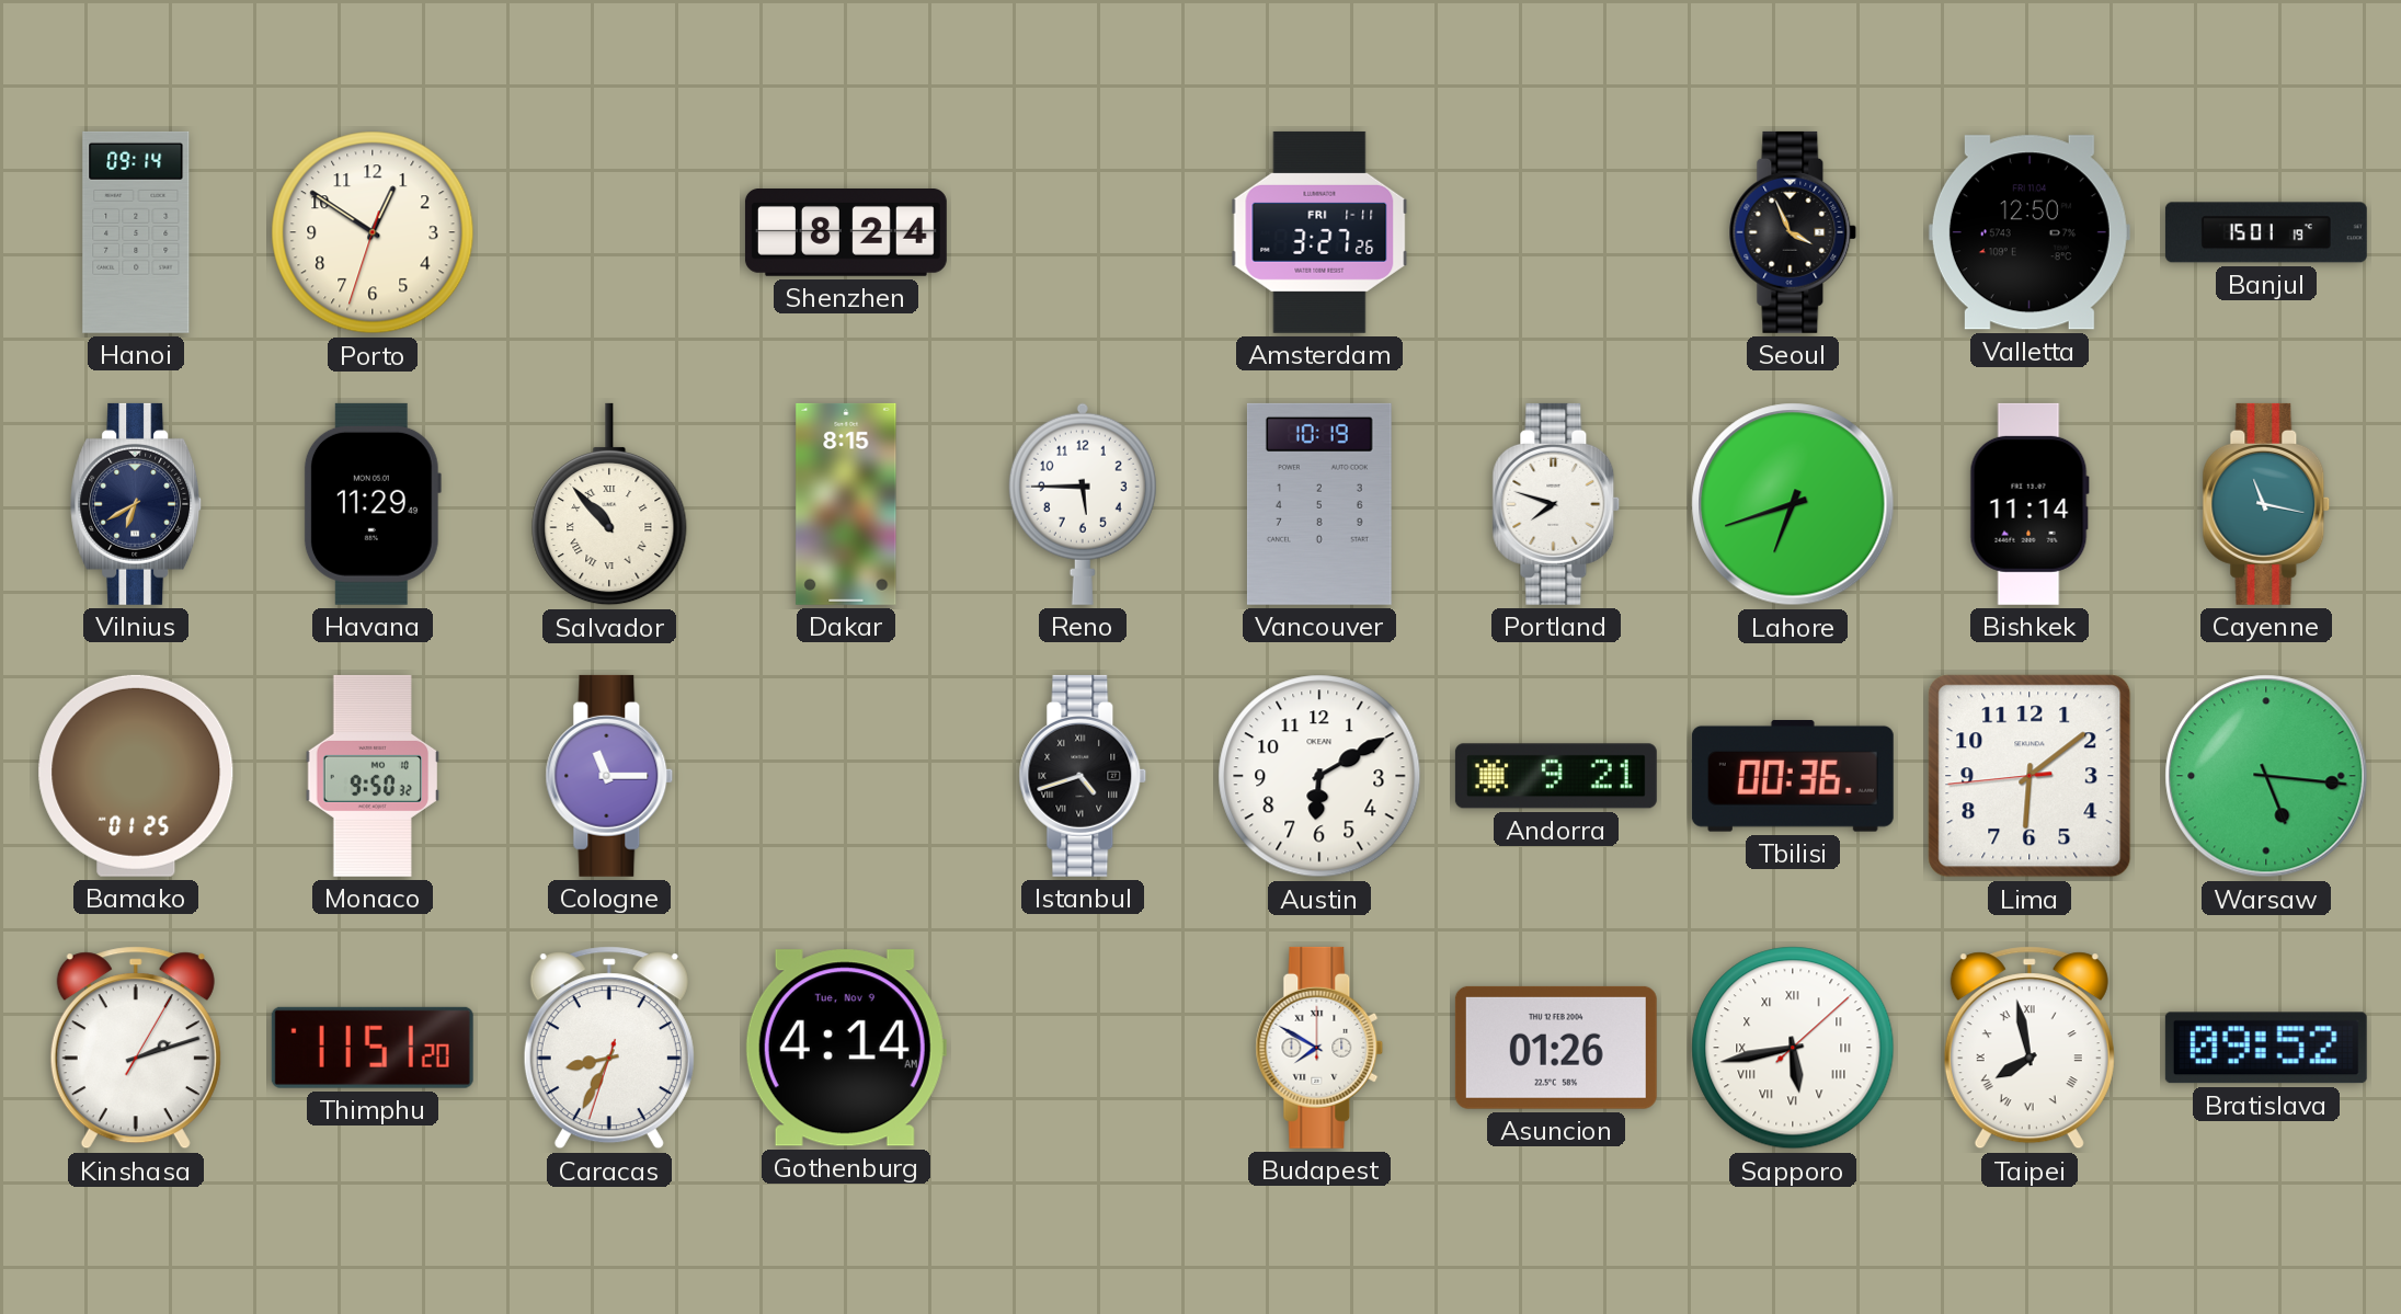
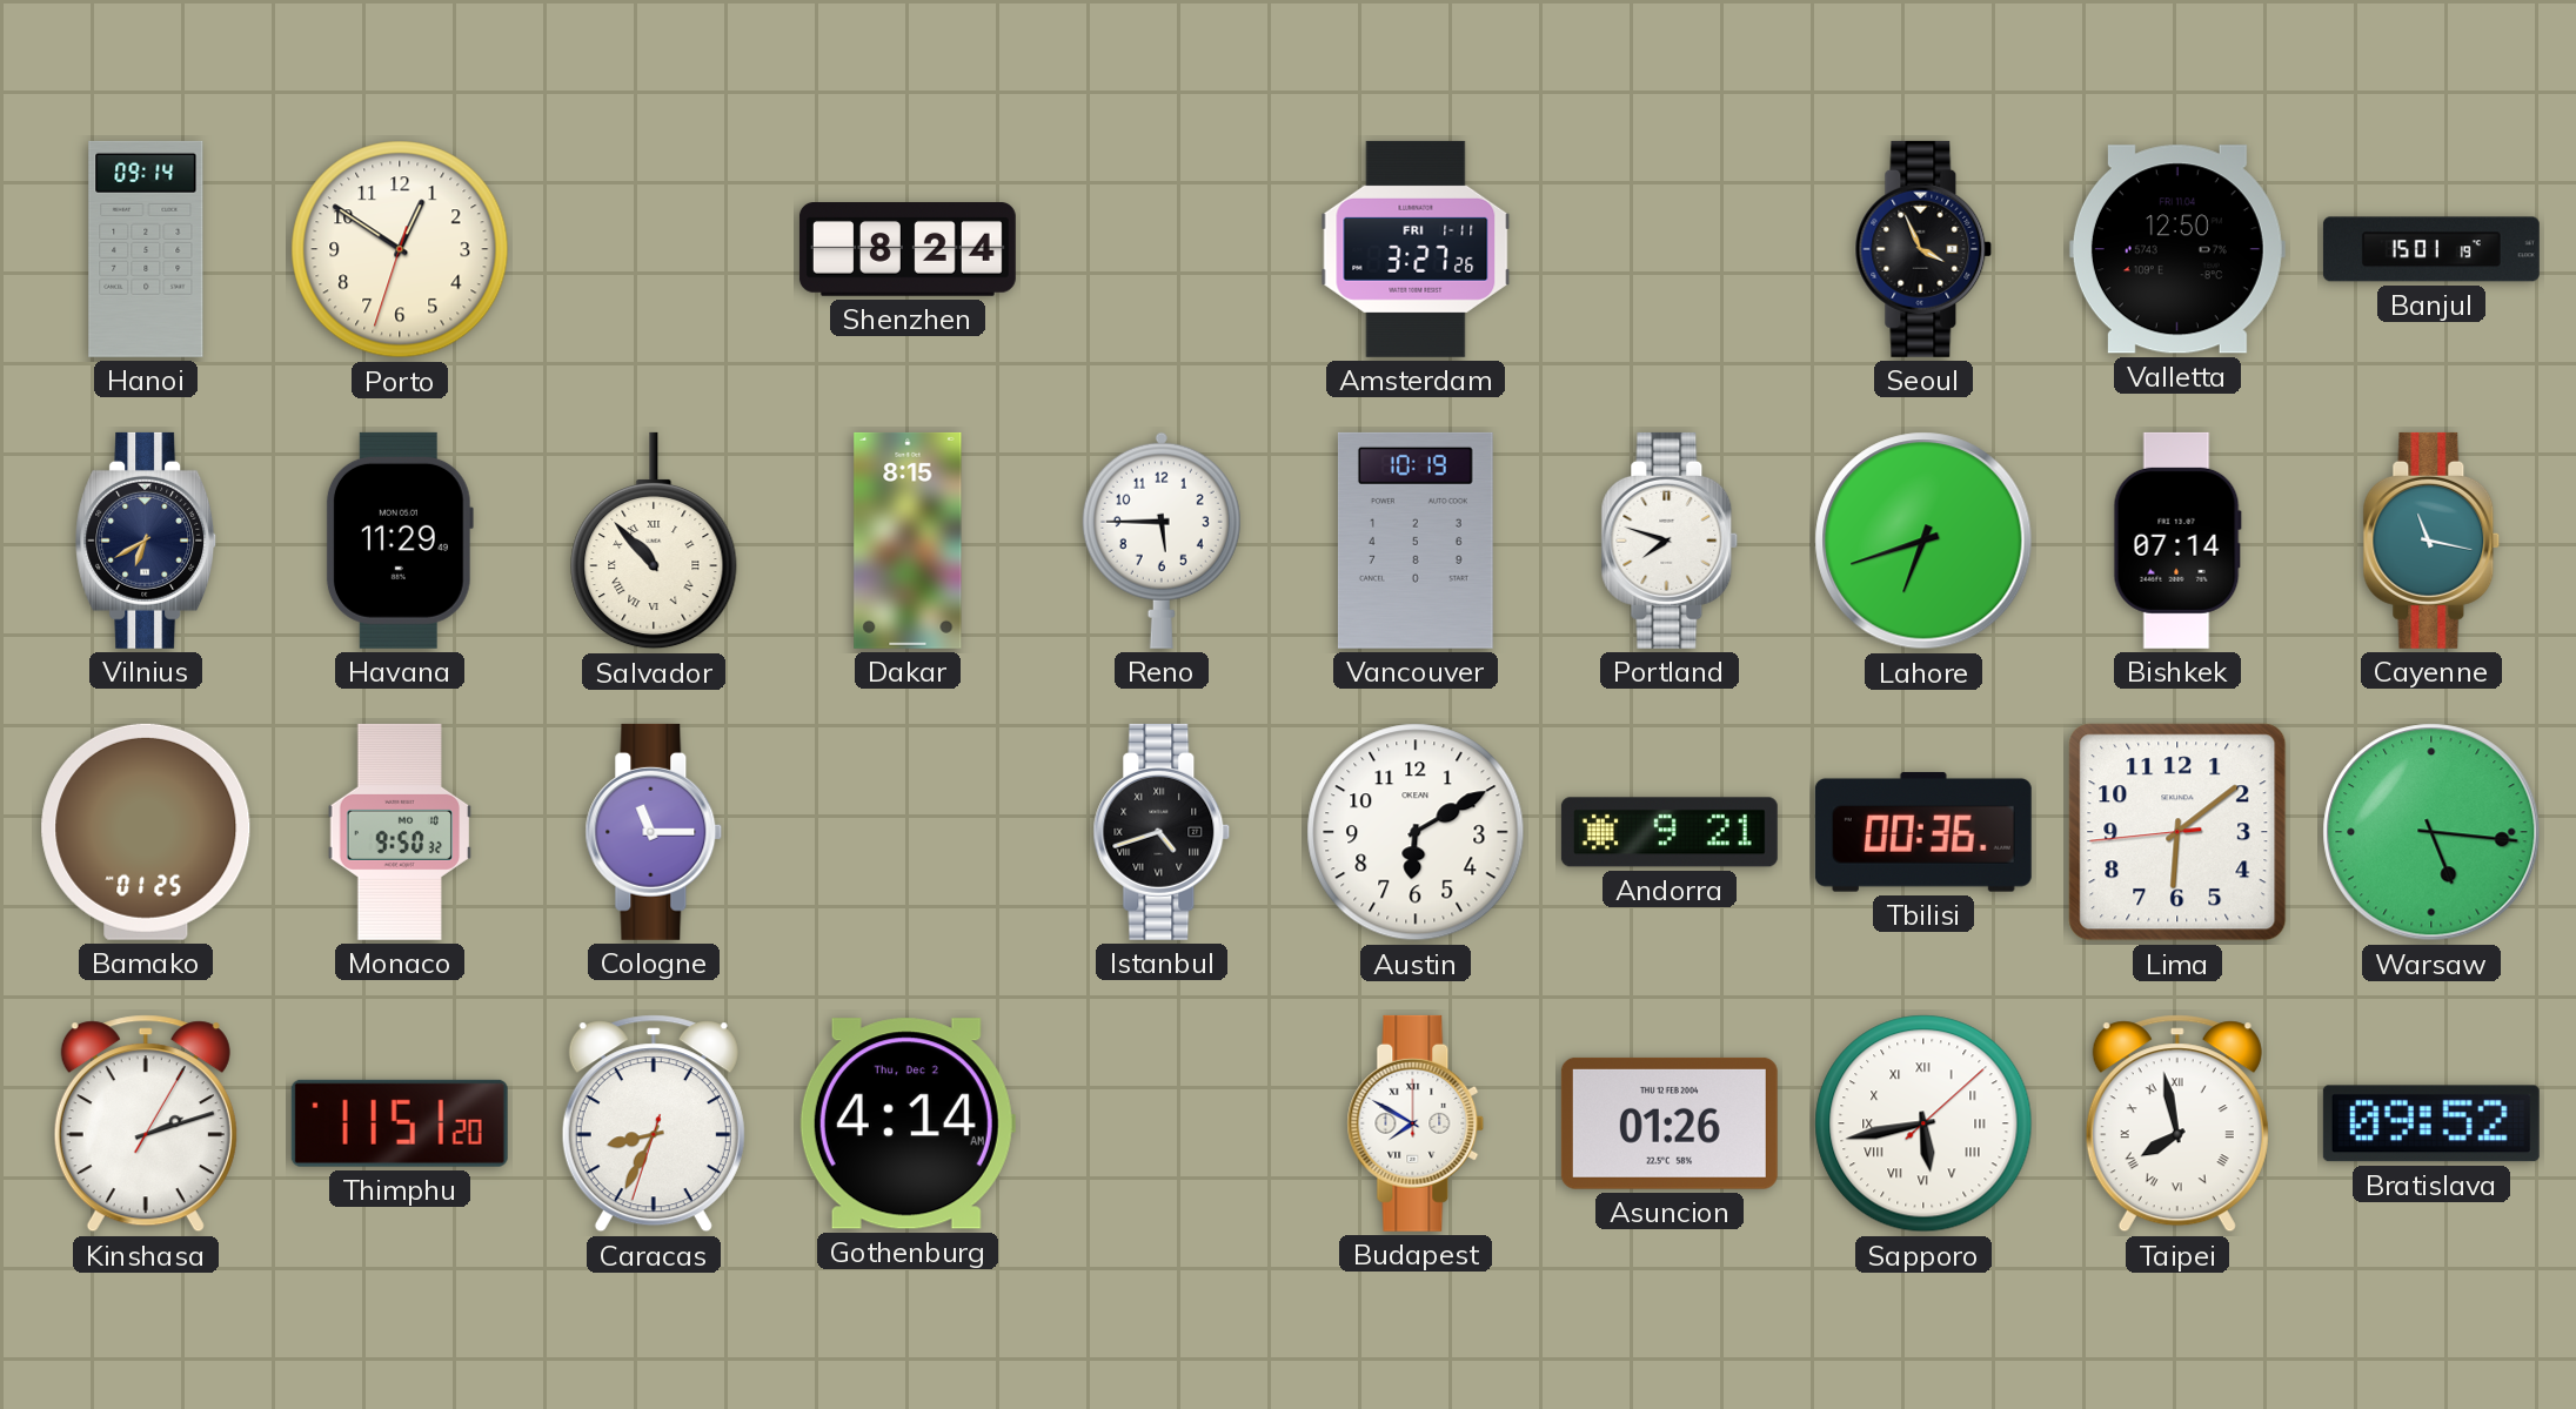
Bishkek: 11:14 -> 07:14
Gothenburg date: Tue, Nov 9 -> Thu, Dec 2
